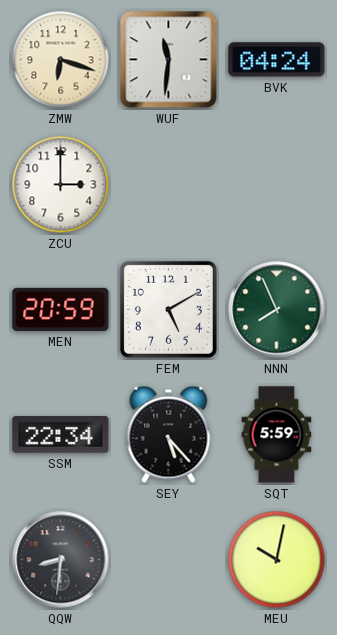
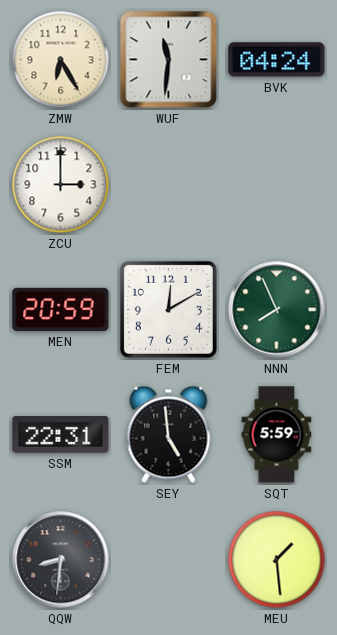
ZMW: 6:18 -> 6:25
FEM: 5:10 -> 12:10
SSM: 22:34 -> 22:31
SEY: 5:23 -> 4:59
MEU: 10:02 -> 1:29
